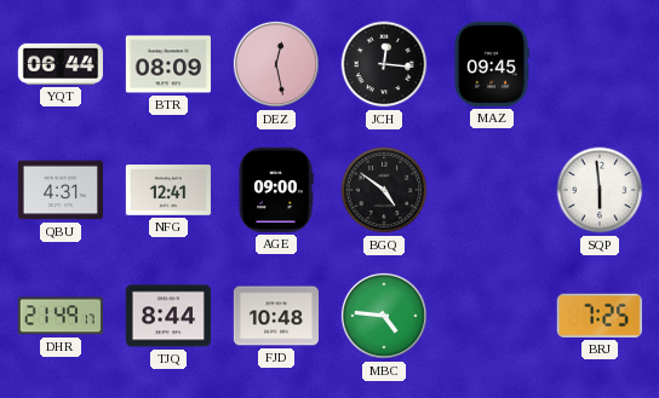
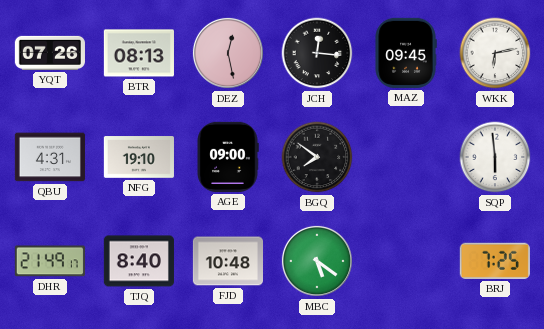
YQT: 06:44 -> 07:26
BTR: 08:09 -> 08:13
WKK: none -> 6:13
NFG: 12:41 -> 19:10
BGQ: 4:51 -> 7:51
TJQ: 8:44 -> 8:40
MBC: 4:46 -> 5:21
